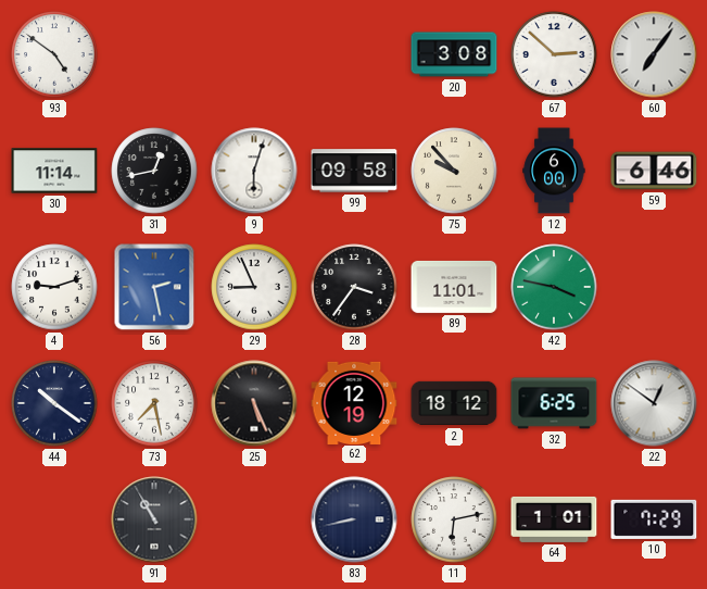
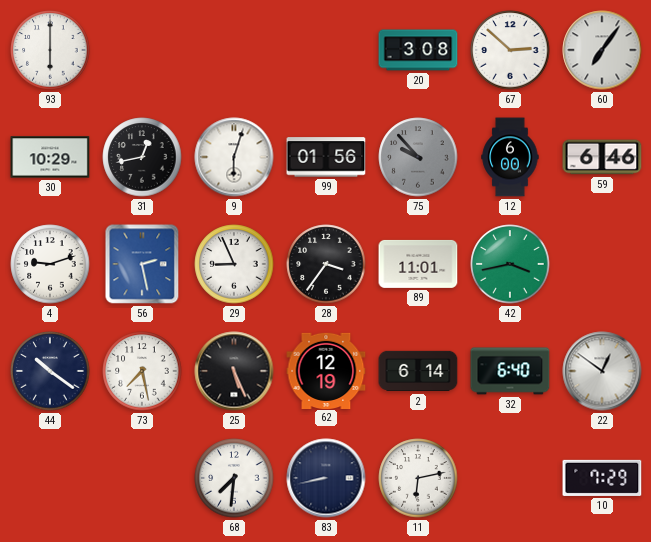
93: 4:51 -> 6:00
30: 11:14 -> 10:29
99: 09:58 -> 01:56
75 dial: cream -> grey
42: 3:47 -> 3:43
2: 18:12 -> 6:14
32: 6:25 -> 6:40
91: 10:55 -> none
68: none -> 7:31
64: 1:01 -> none
